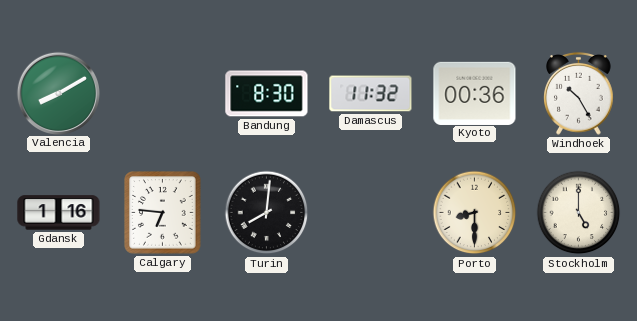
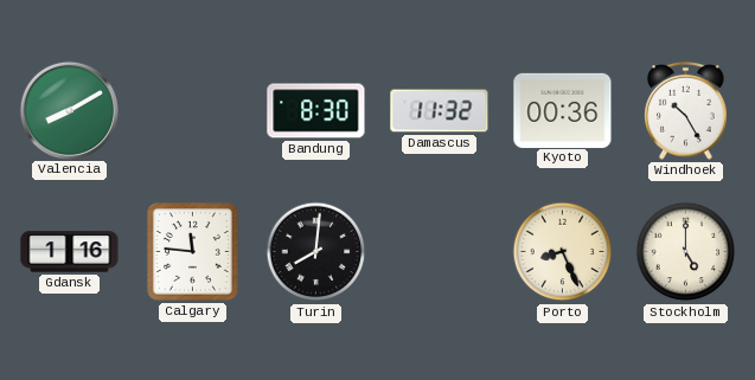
Calgary: 6:46 -> 11:46
Porto: 8:30 -> 8:26
